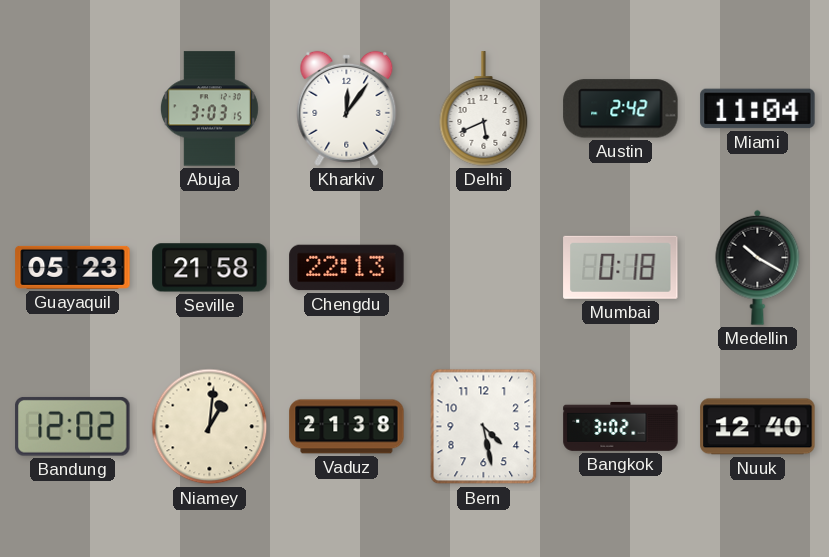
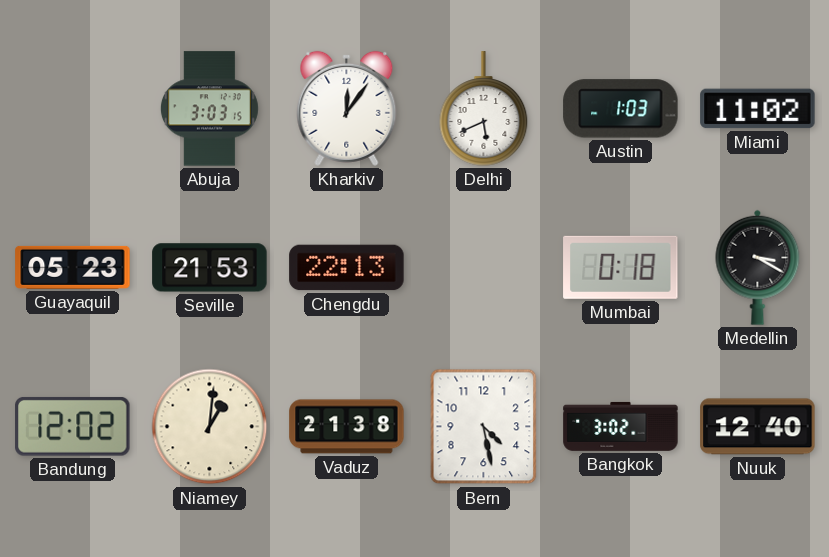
Austin: 2:42 -> 1:03
Miami: 11:04 -> 11:02
Seville: 21:58 -> 21:53
Medellin: 10:20 -> 3:20
